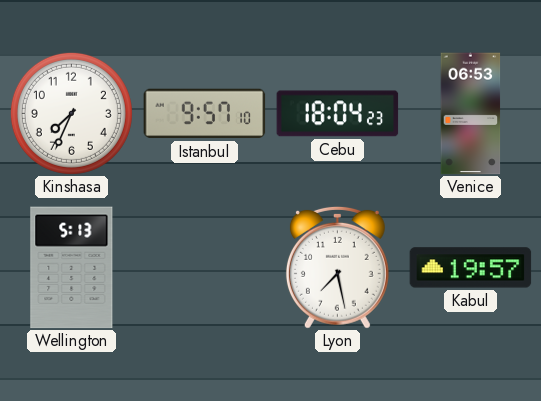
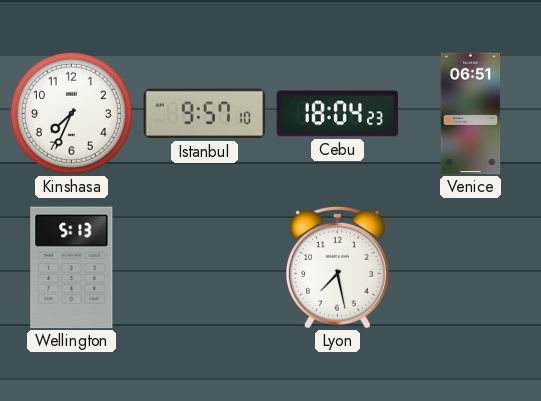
Venice: 06:53 -> 06:51
Kabul: 19:57 -> none
